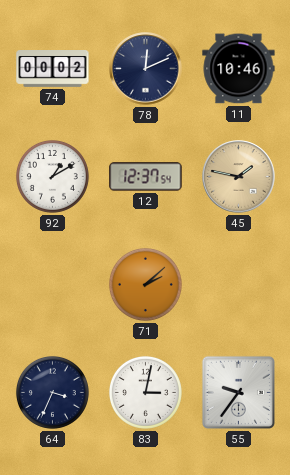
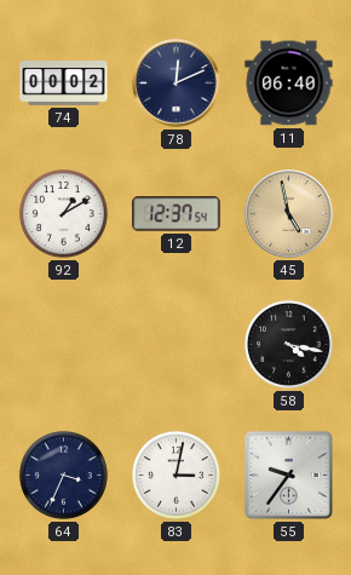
11: 10:46 -> 06:40
45: 1:47 -> 4:58
71: 2:08 -> none
58: none -> 4:17
